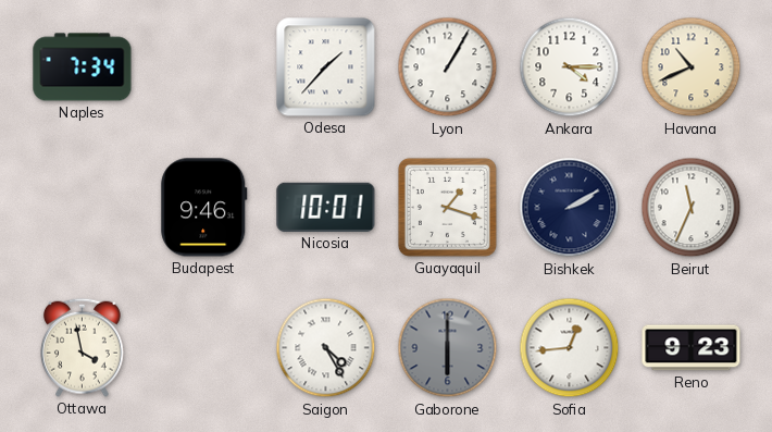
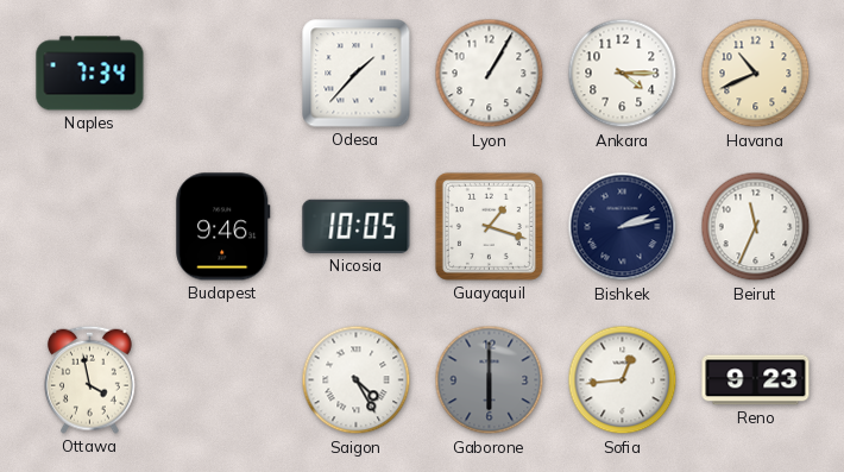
Nicosia: 10:01 -> 10:05
Bishkek: 2:10 -> 2:13
